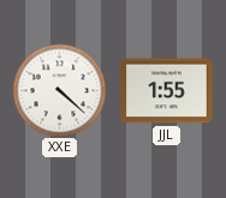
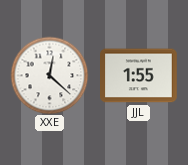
XXE: 4:22 -> 12:22
